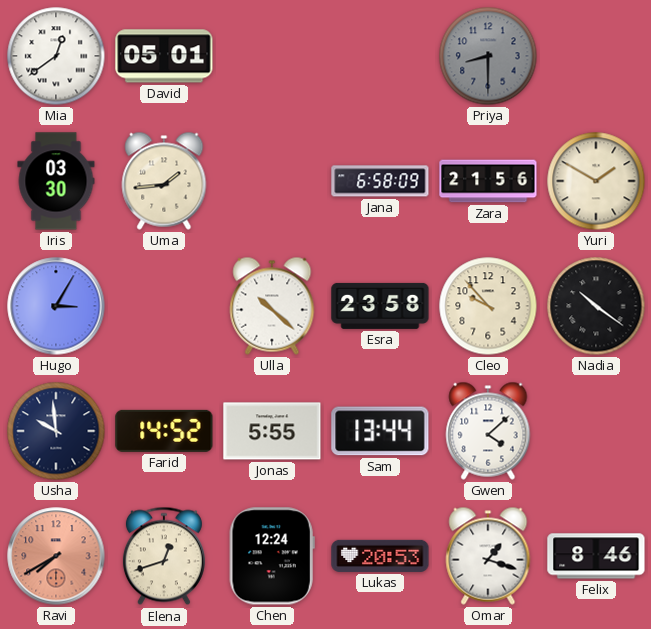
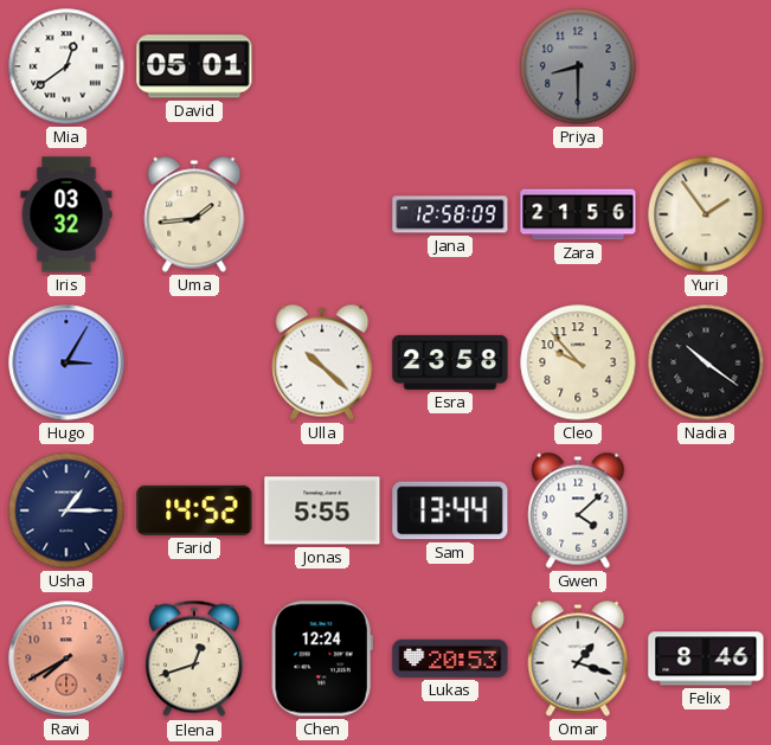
Iris: 03:30 -> 03:32
Jana: 6:58 -> 12:58
Yuri: 1:50 -> 1:54
Usha: 9:59 -> 1:15
